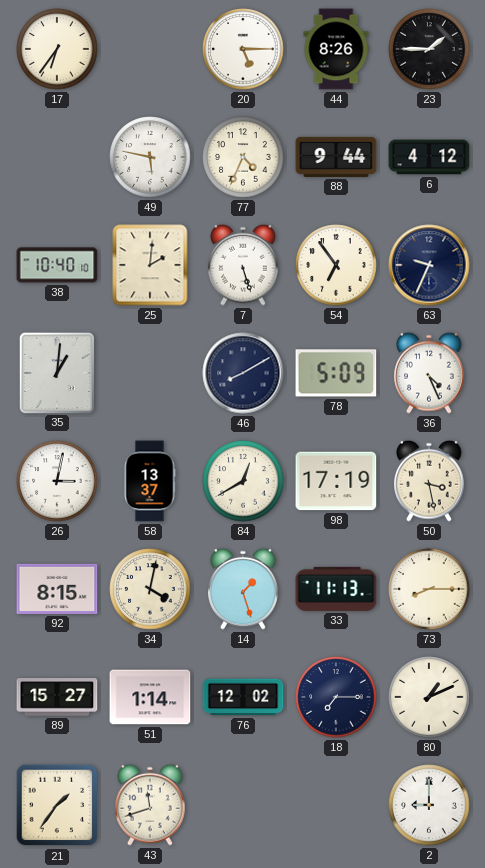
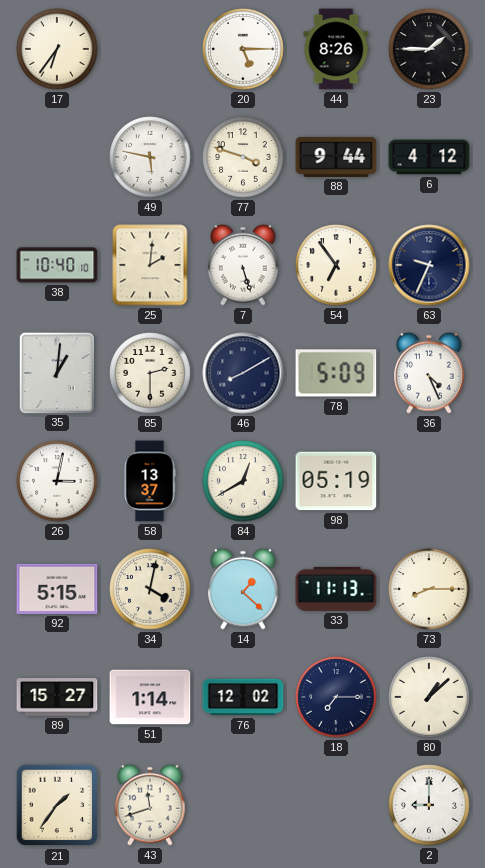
77: 4:34 -> 3:48
85: none -> 2:30
98: 17:19 -> 05:19
50: 3:28 -> none
92: 8:15 -> 5:15
14: 1:27 -> 1:22
80: 1:11 -> 1:08
